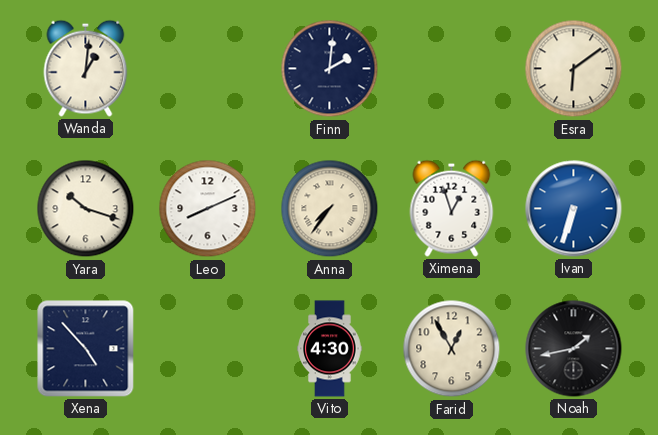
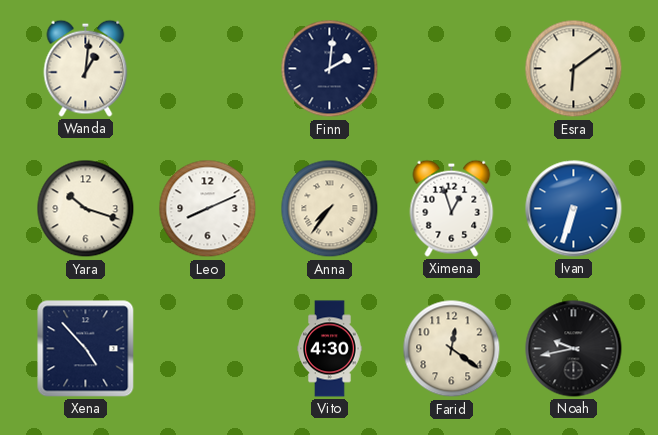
Farid: 12:55 -> 12:21
Noah: 1:43 -> 9:43
